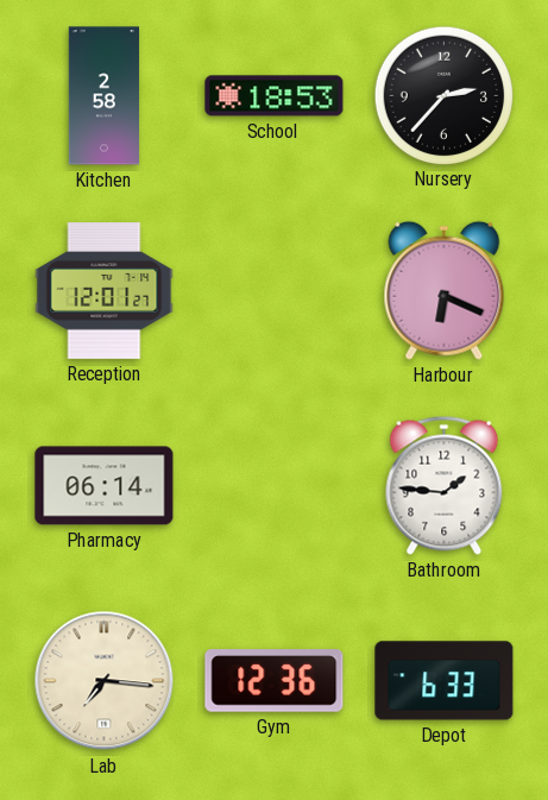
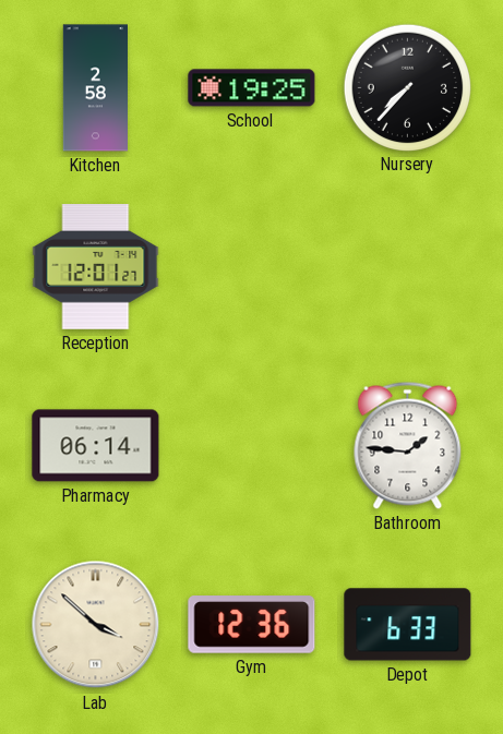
School: 18:53 -> 19:25
Nursery: 2:37 -> 7:37
Harbour: 6:19 -> none
Lab: 7:16 -> 3:52
